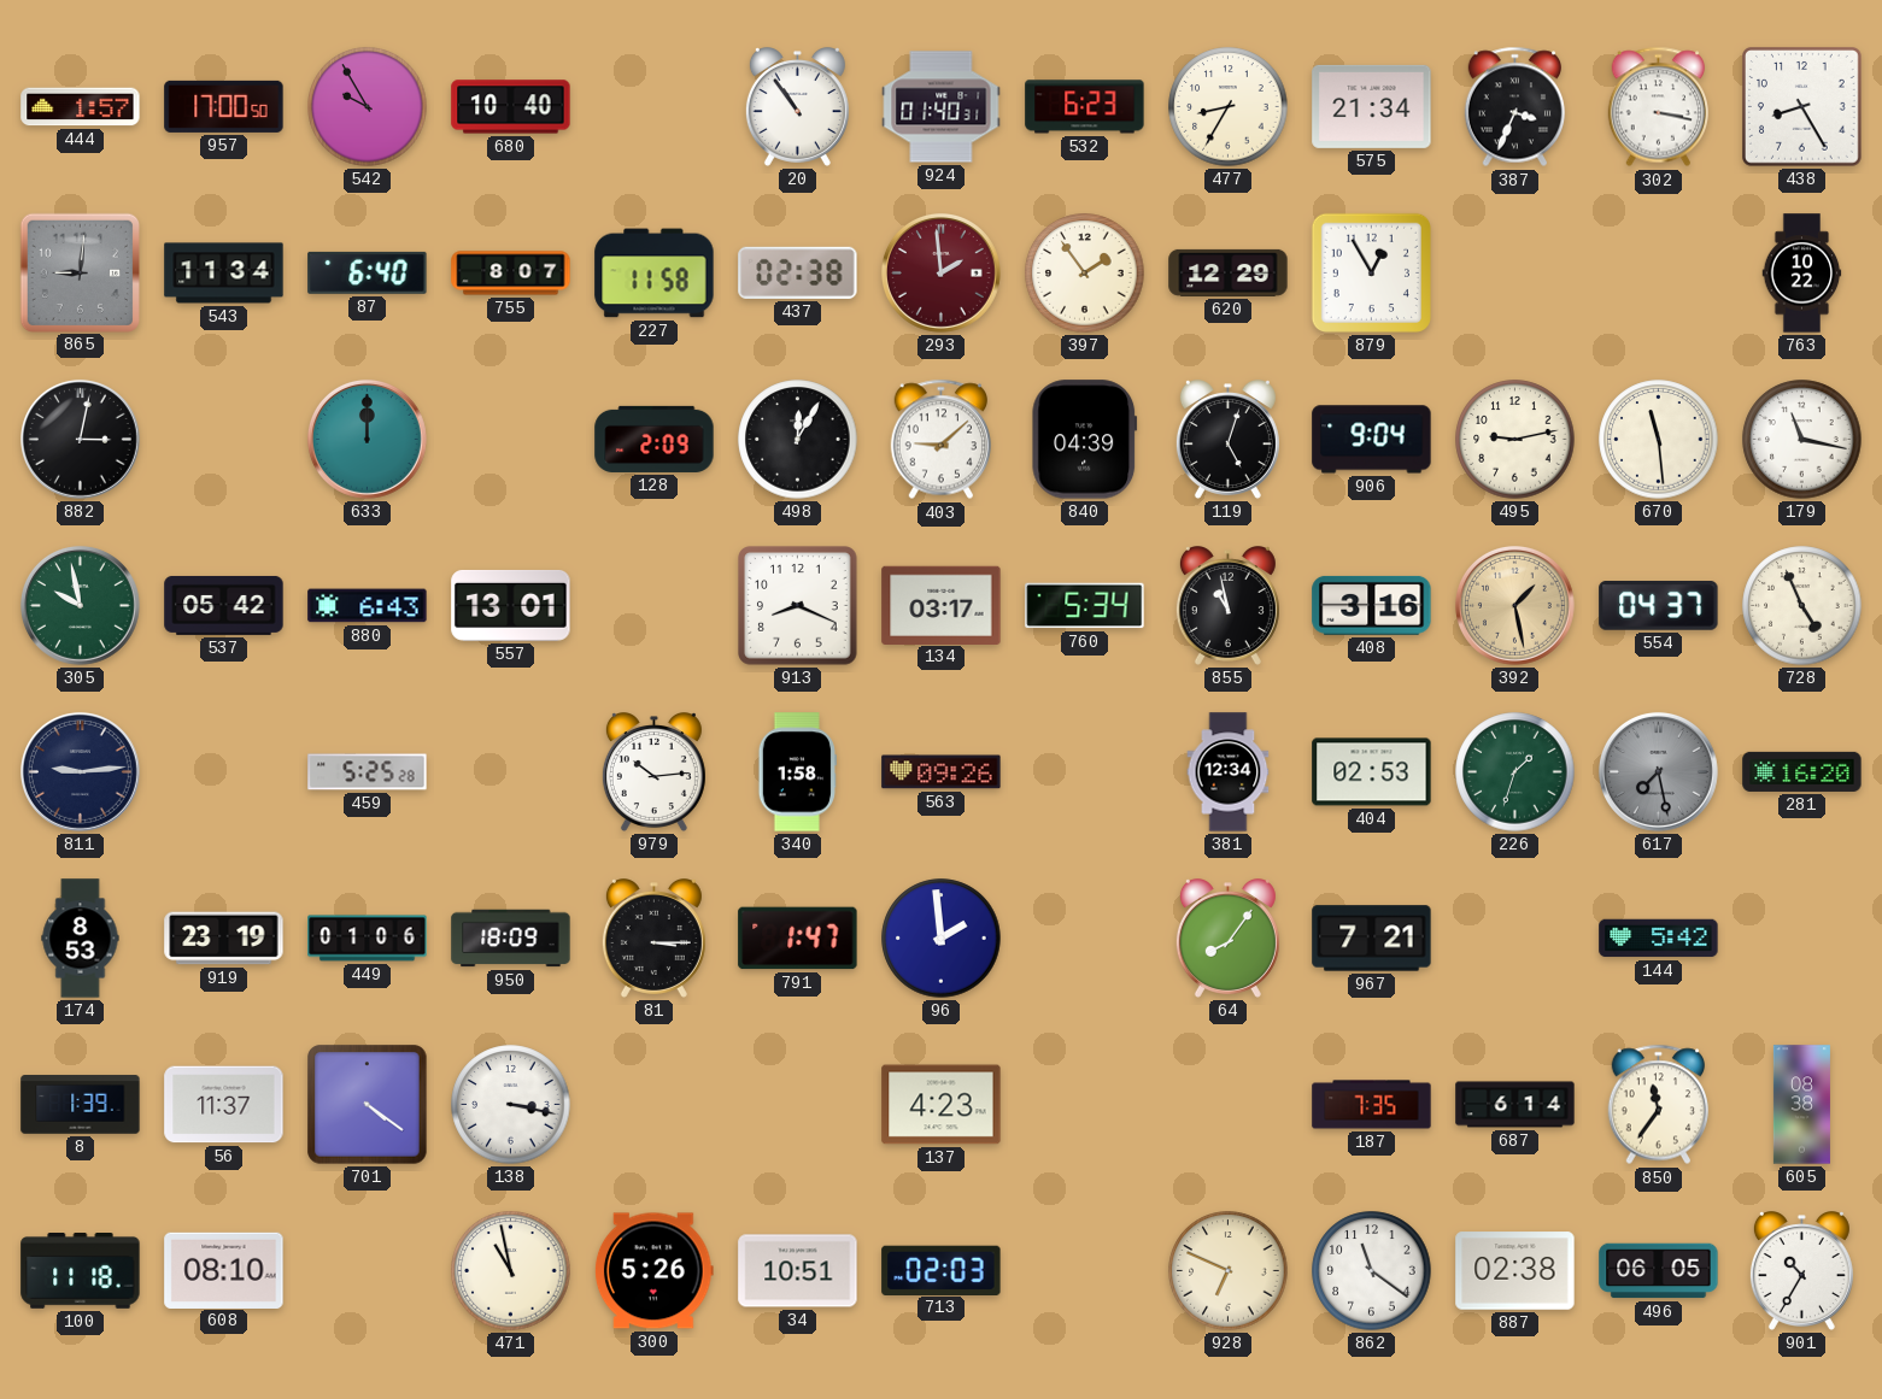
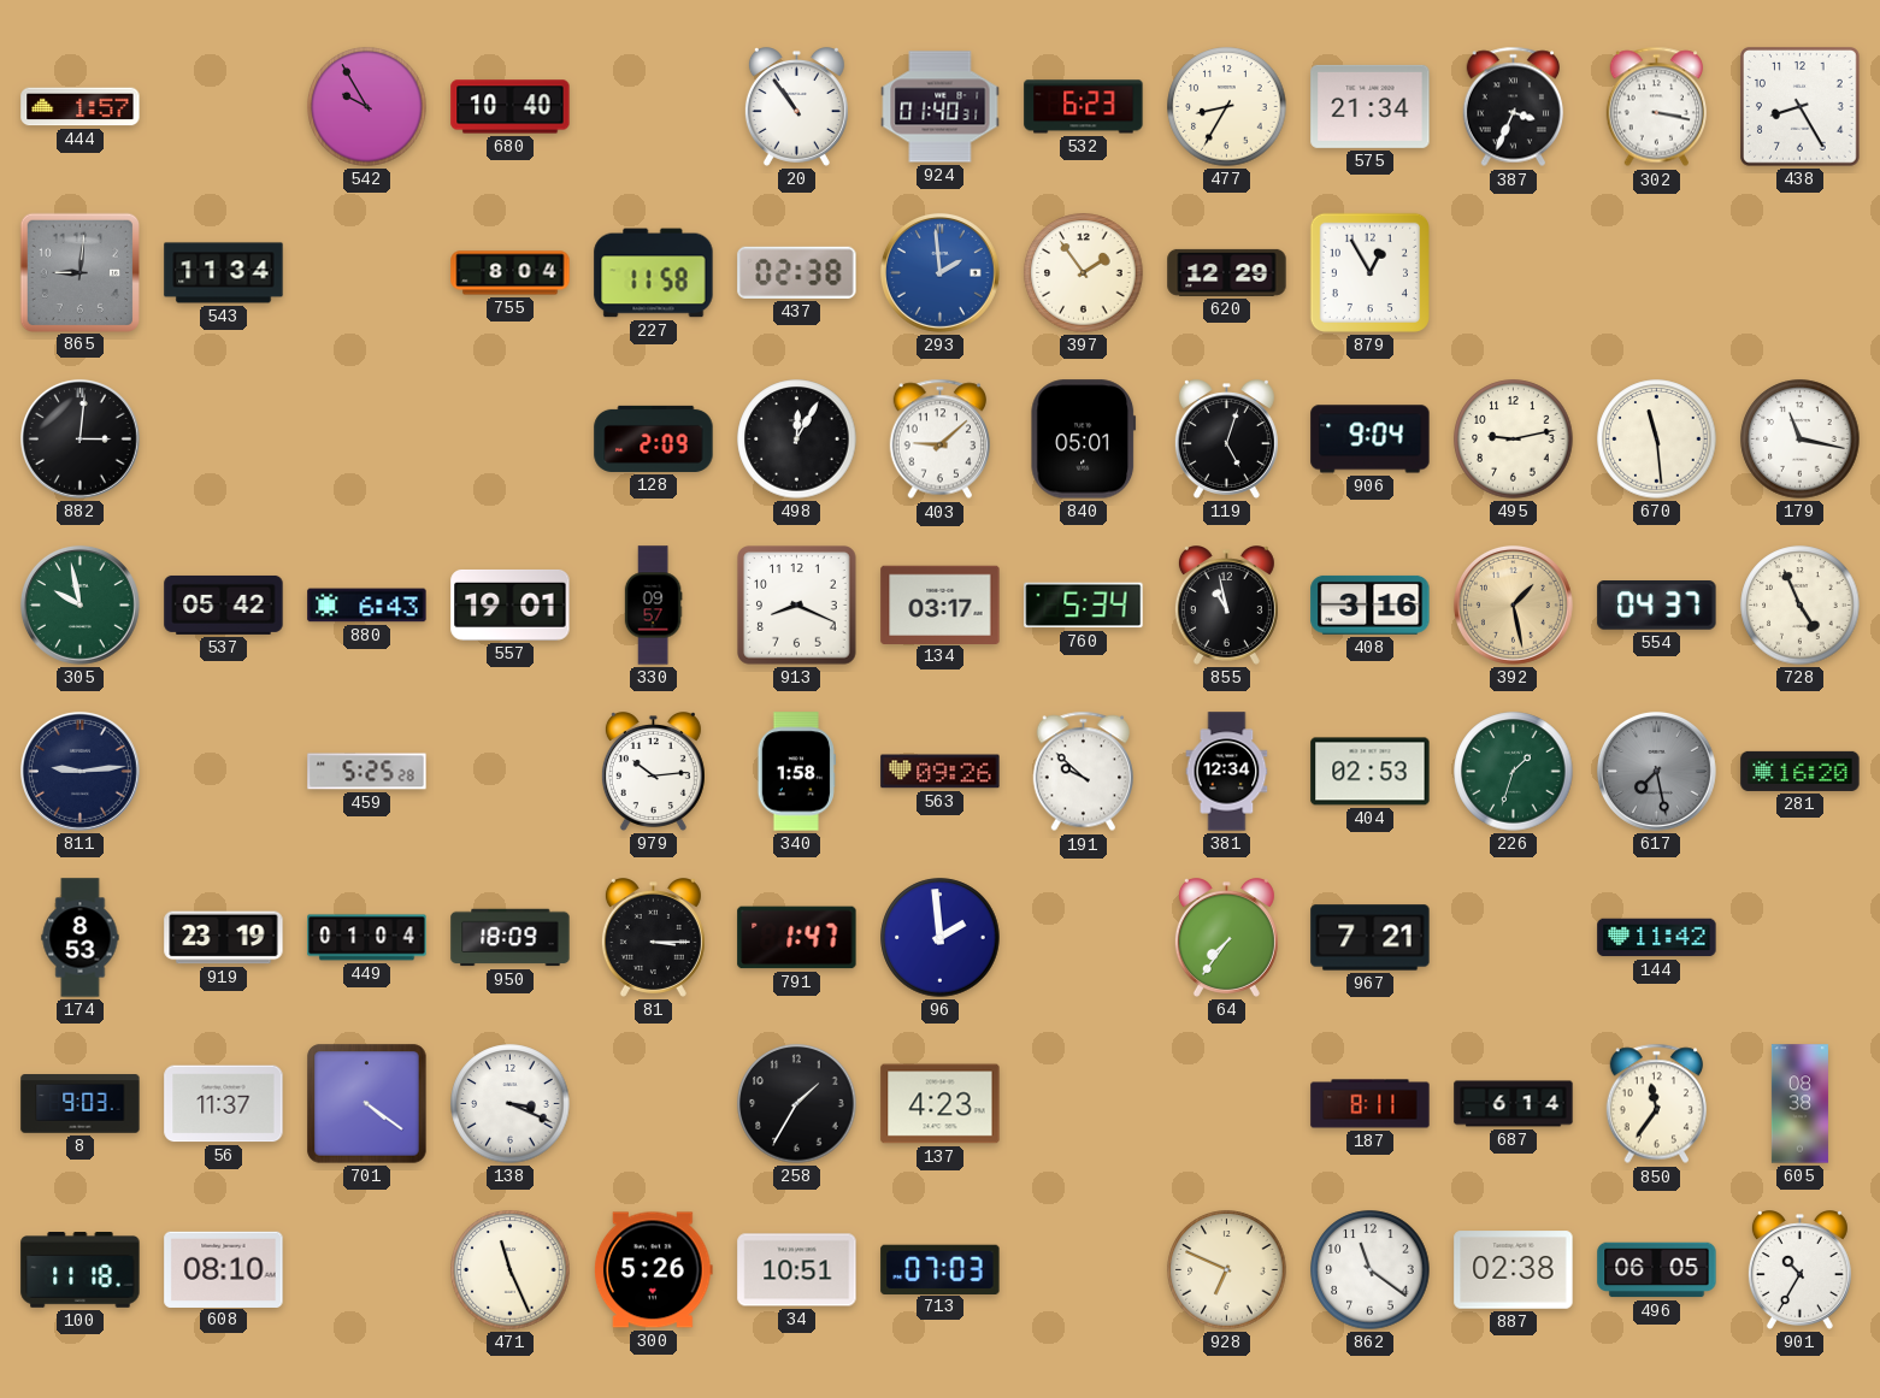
957: 17:00 -> none
87: 6:40 -> none
755: 8:07 -> 8:04
293 dial: burgundy -> blue
763: 10:22 -> none
882: 3:02 -> 3:01
633: 12:00 -> none
840: 04:39 -> 05:01
557: 13:01 -> 19:01
330: none -> 09:57
191: none -> 9:52
449: 01:06 -> 01:04
64: 8:06 -> 7:36
144: 5:42 -> 11:42
8: 1:39 -> 9:03
138: 3:17 -> 3:19
258: none -> 1:35
187: 7:35 -> 8:11
471: 10:58 -> 11:26
713: 02:03 -> 07:03
